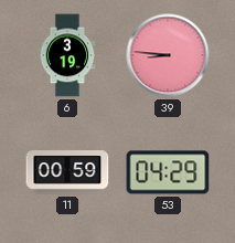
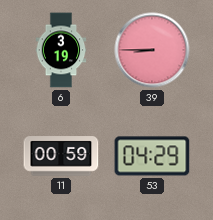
39: 8:46 -> 8:45
